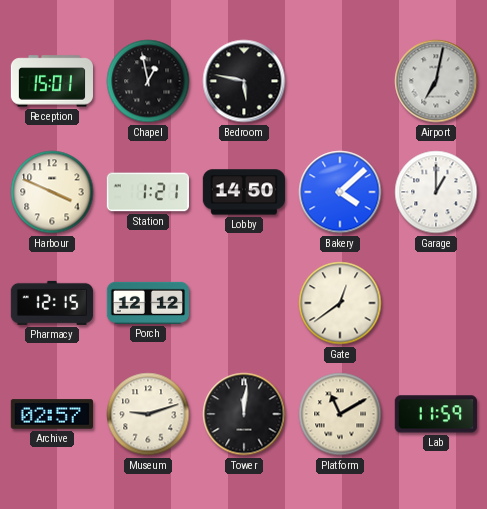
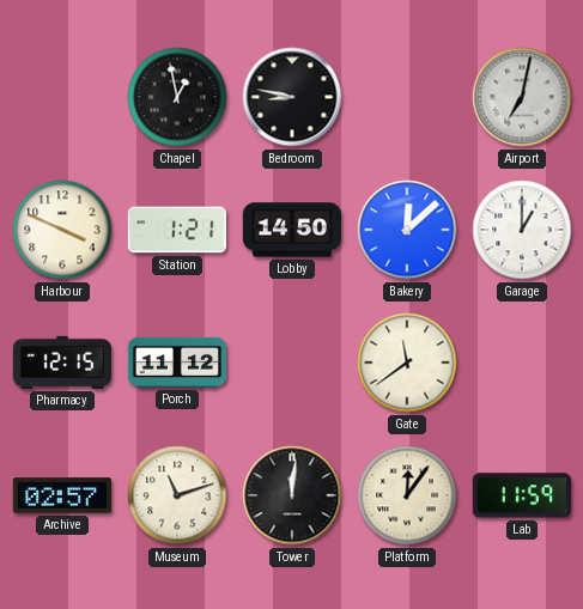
Reception: 15:01 -> none
Bedroom: 5:47 -> 8:47
Bakery: 4:08 -> 12:08
Porch: 12:12 -> 11:12
Gate: 12:39 -> 11:39
Museum: 9:12 -> 11:12
Platform: 11:10 -> 12:06
